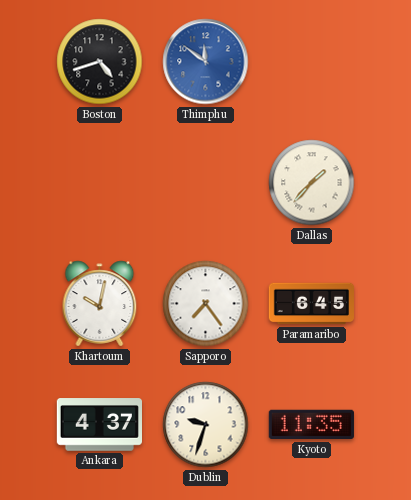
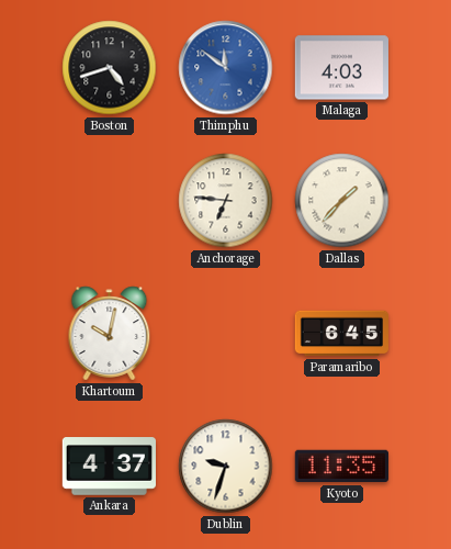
Malaga: none -> 4:03
Anchorage: none -> 6:46
Sapporo: 7:24 -> none
